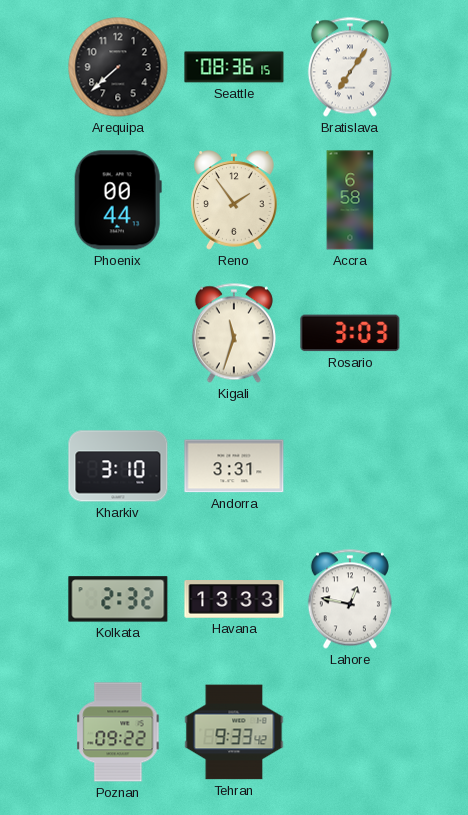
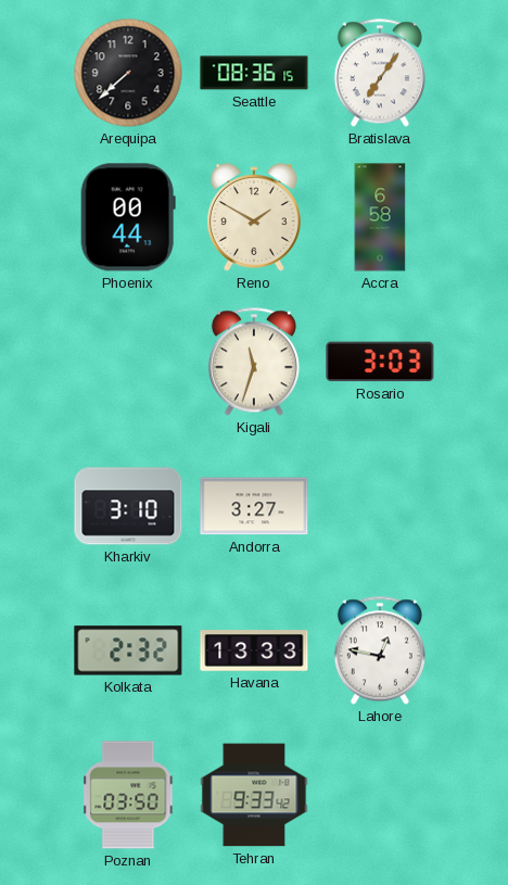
Reno: 1:54 -> 1:50
Andorra: 3:31 -> 3:27
Poznan: 09:22 -> 03:50
